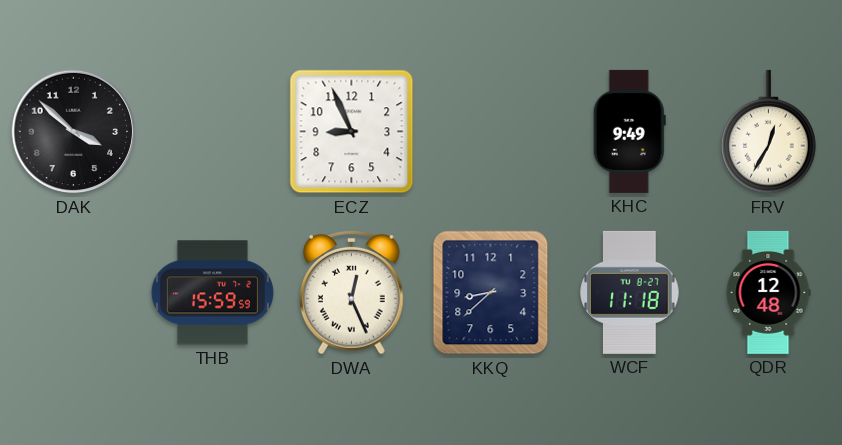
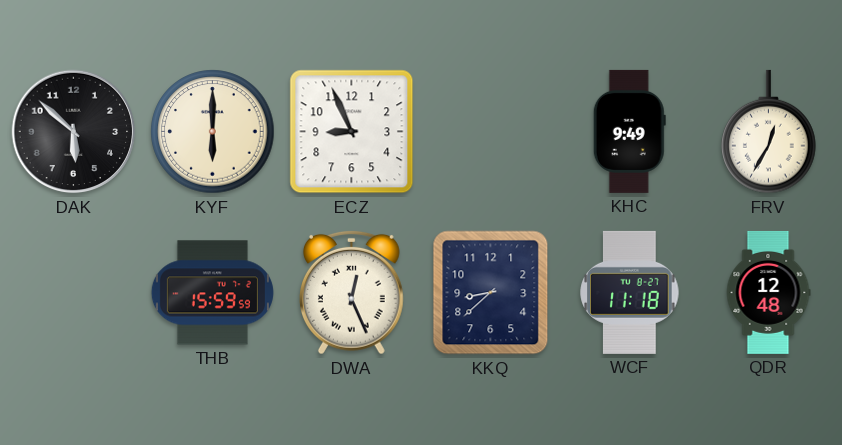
DAK: 3:52 -> 5:52
KYF: none -> 6:00
